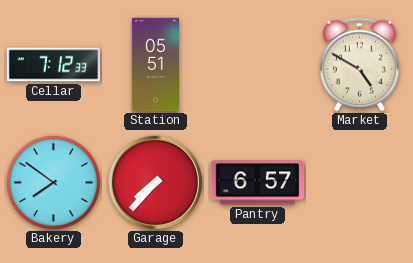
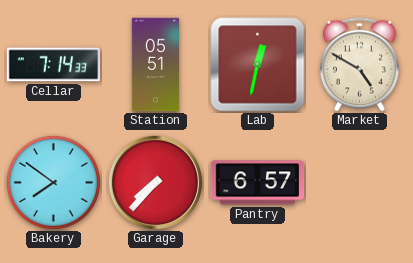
Cellar: 7:12 -> 7:14
Lab: none -> 12:32
